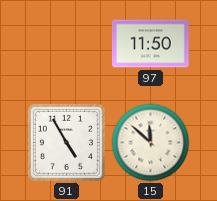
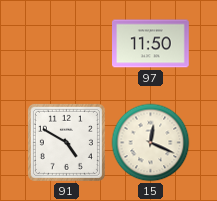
91: 4:55 -> 4:50
15: 11:52 -> 12:19
